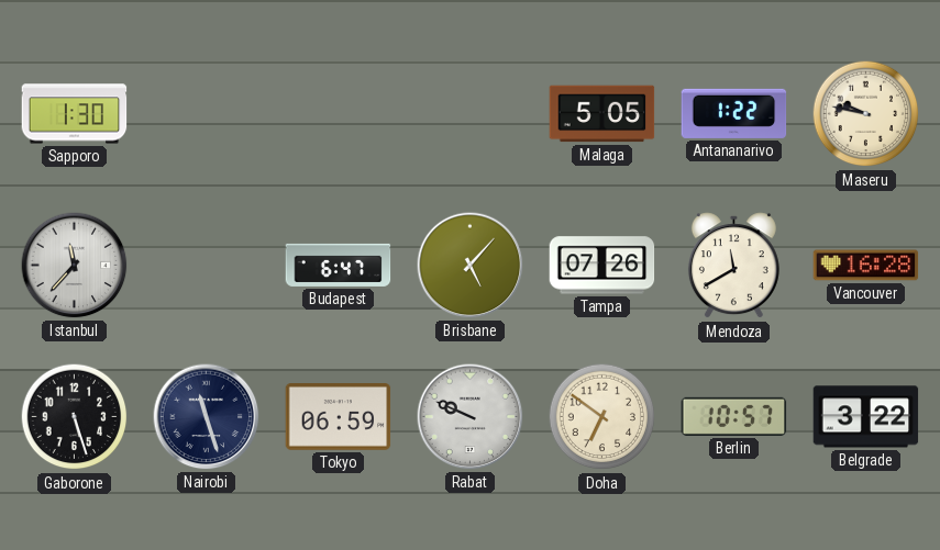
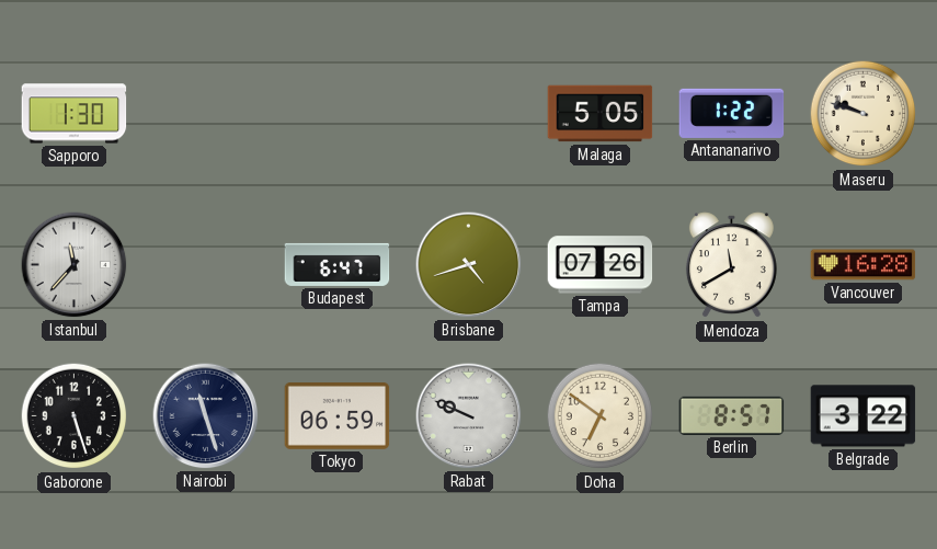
Maseru: 9:47 -> 9:48
Brisbane: 5:07 -> 4:42
Berlin: 10:57 -> 8:57
